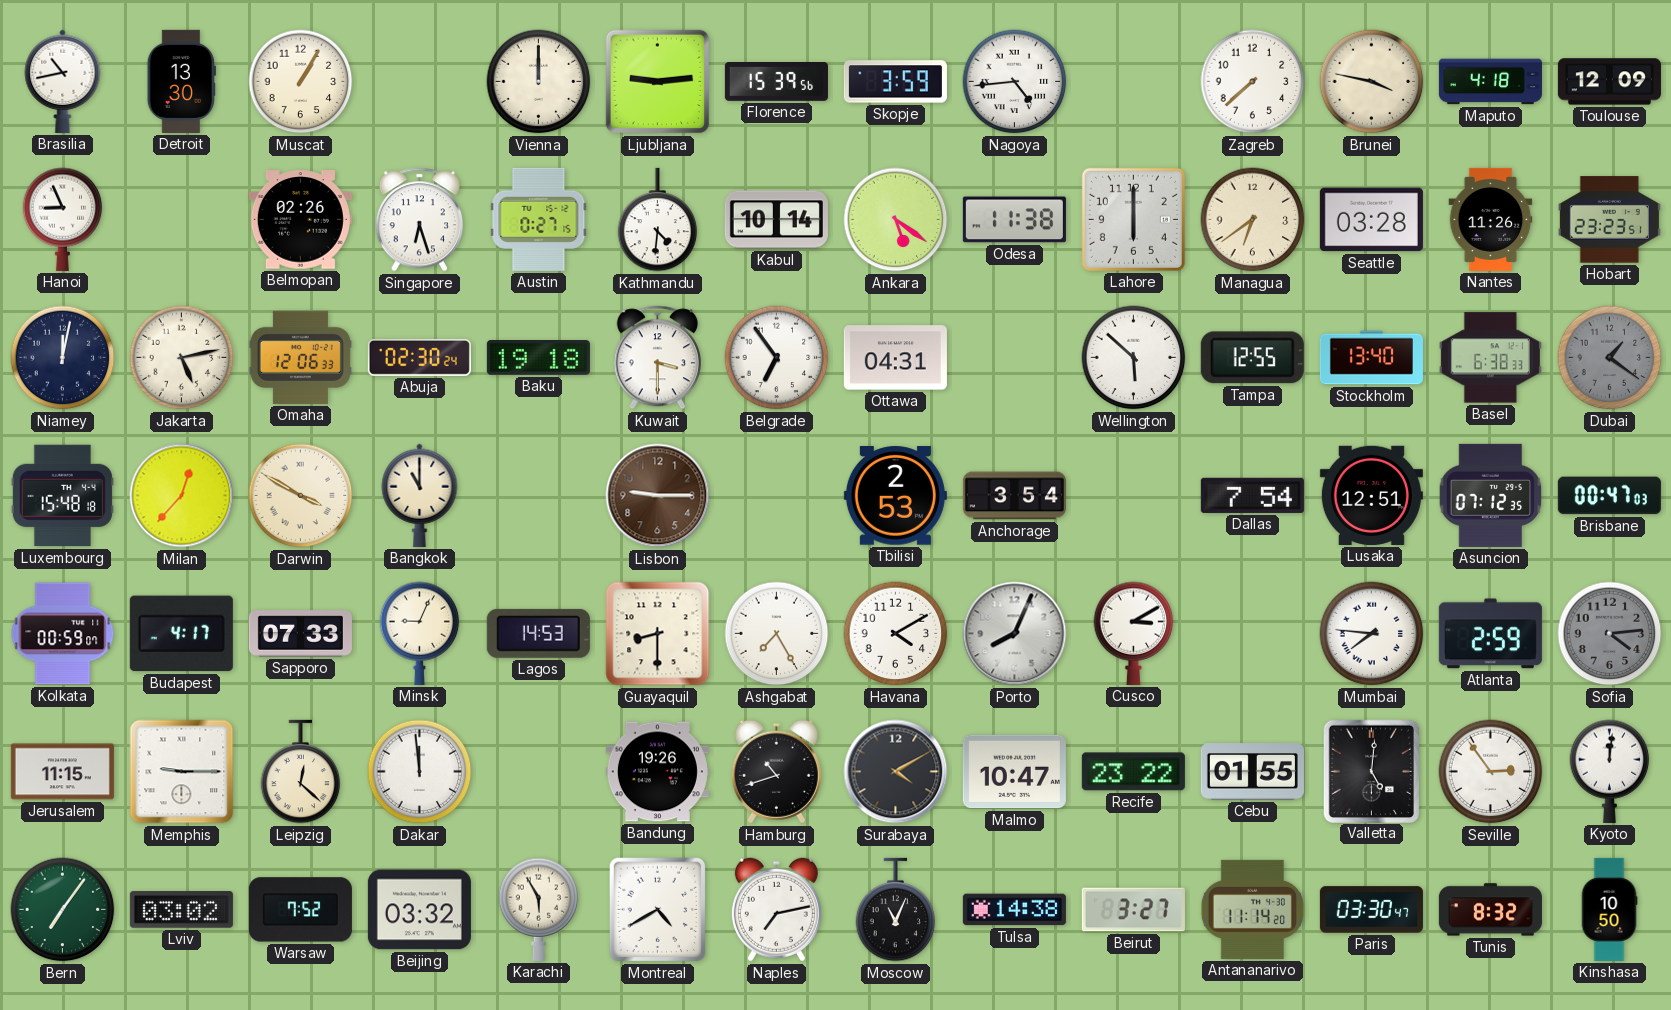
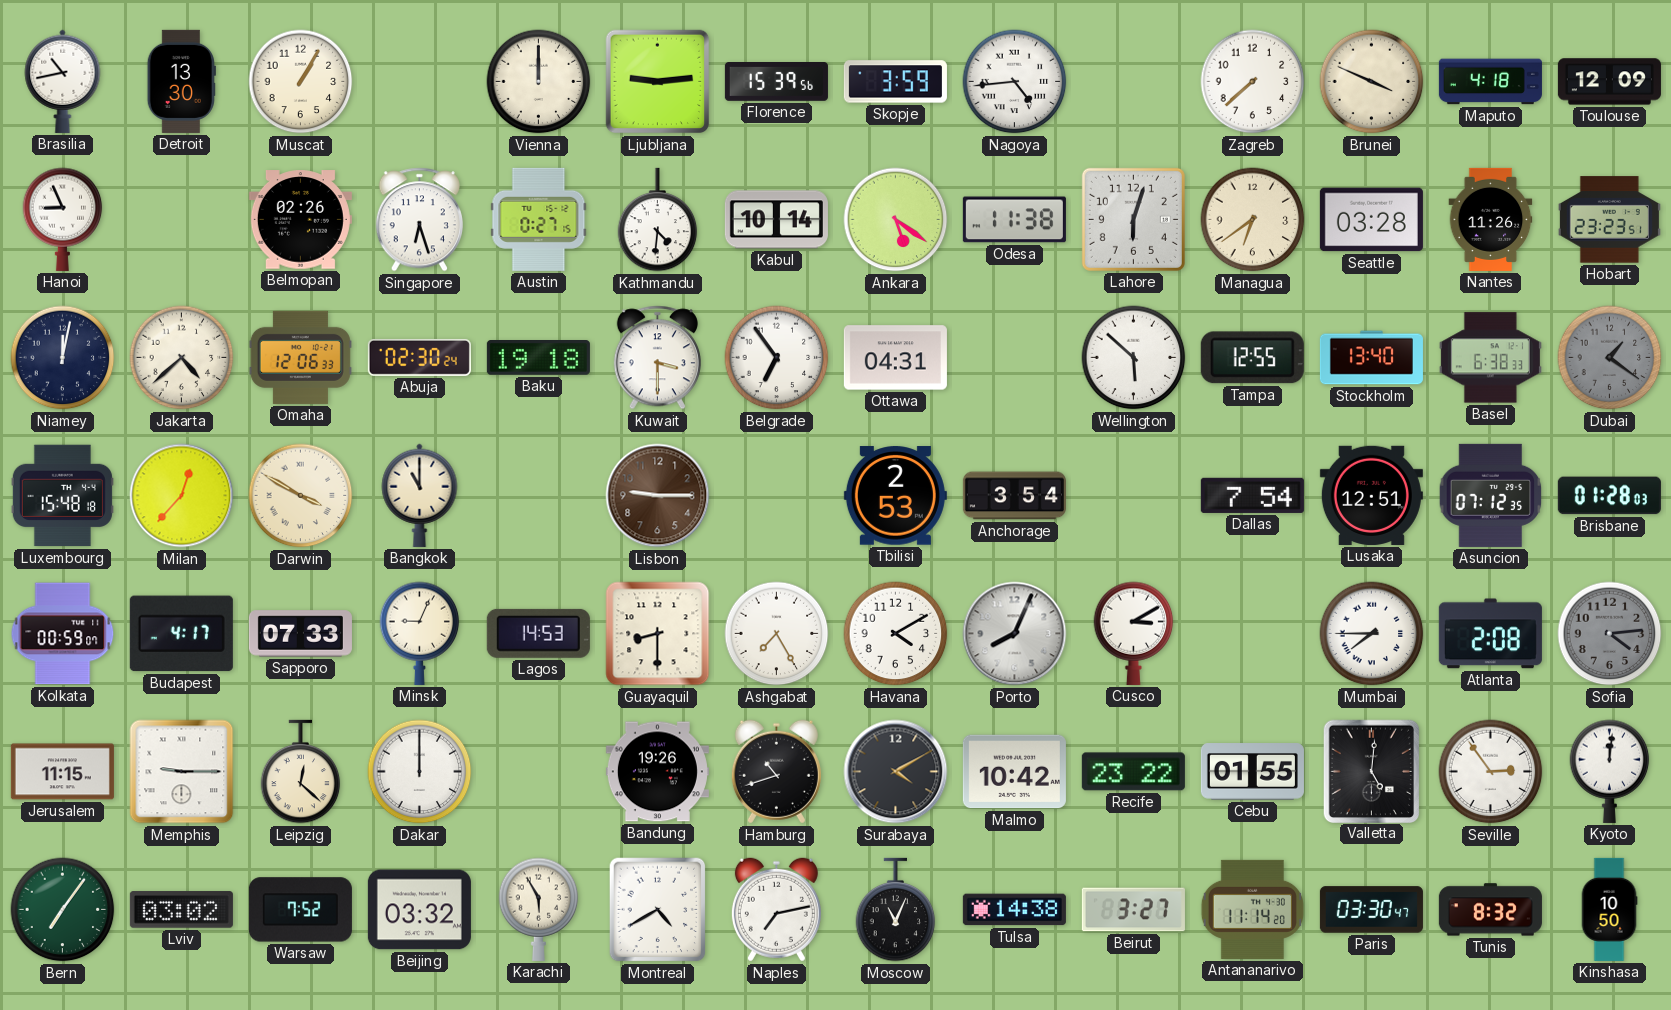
Brunei: 3:47 -> 3:49
Lahore: 6:00 -> 6:03
Jakarta: 5:13 -> 4:38
Brisbane: 00:47 -> 01:28
Mumbai: 7:46 -> 7:45
Atlanta: 2:59 -> 2:08
Dakar: 11:59 -> 12:00
Malmo: 10:47 -> 10:42
